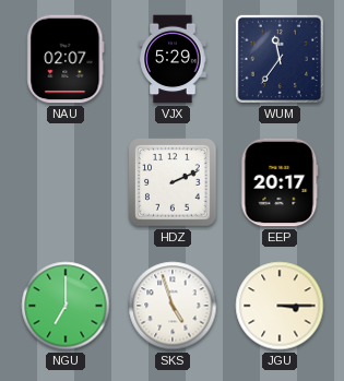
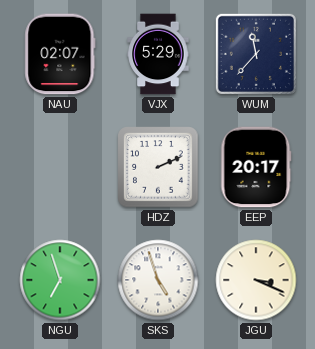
WUM: 11:36 -> 11:37
NGU: 7:00 -> 6:57
JGU: 3:15 -> 3:19
